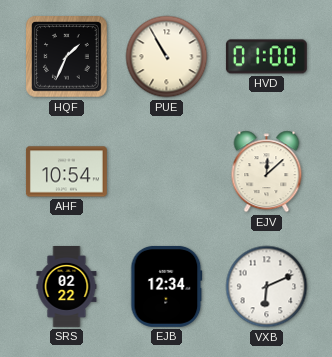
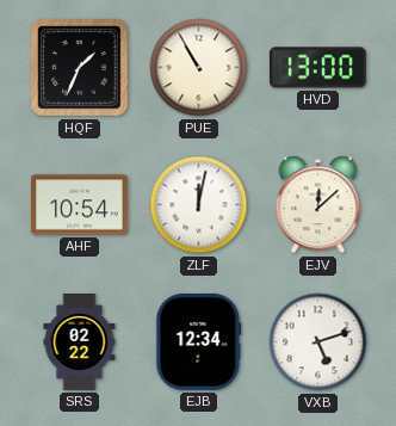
HVD: 01:00 -> 13:00
ZLF: none -> 12:02
VXB: 6:11 -> 5:12
